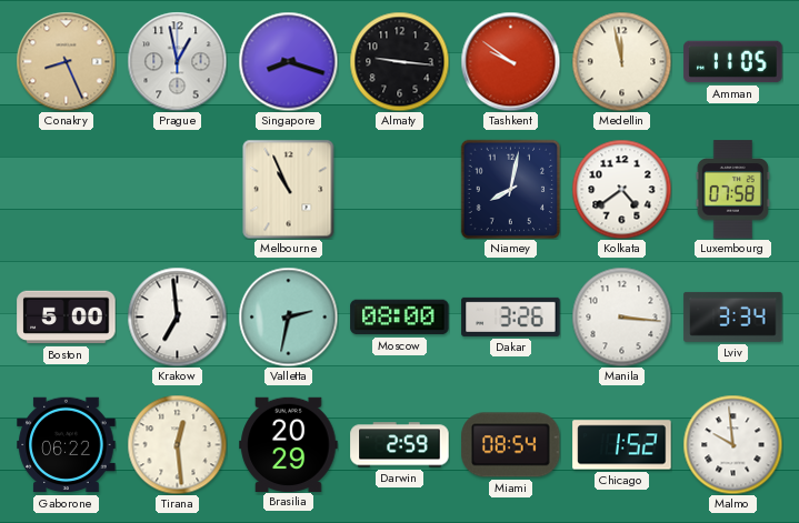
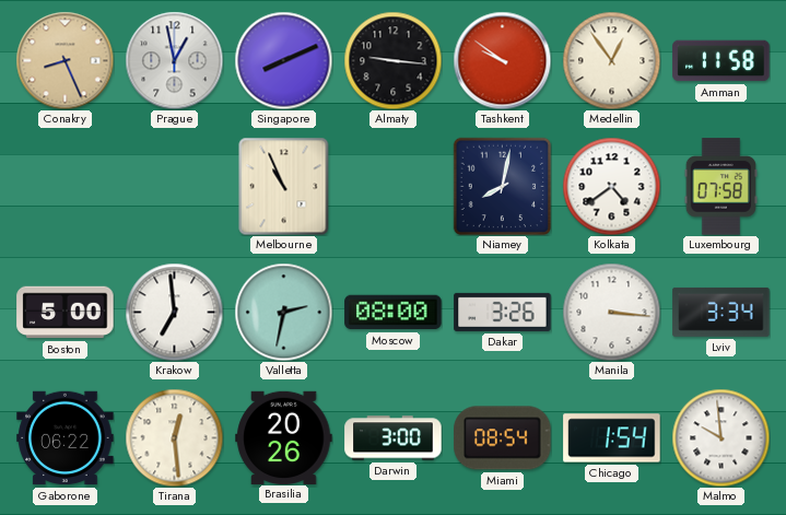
Singapore: 8:18 -> 8:11
Medellin: 11:58 -> 12:54
Amman: 11:05 -> 11:58
Brasilia: 20:29 -> 20:26
Darwin: 2:59 -> 3:00
Chicago: 1:52 -> 1:54
